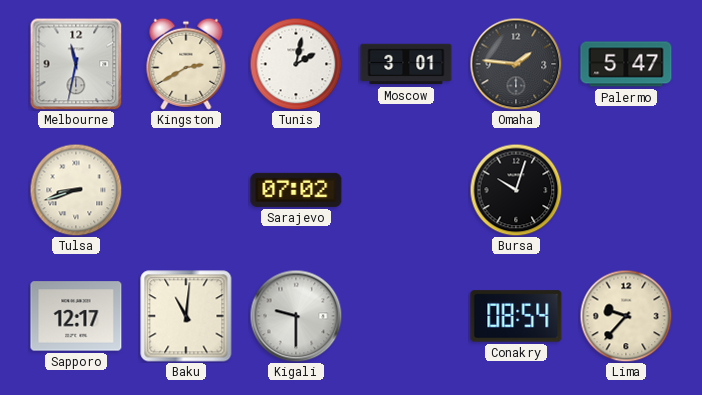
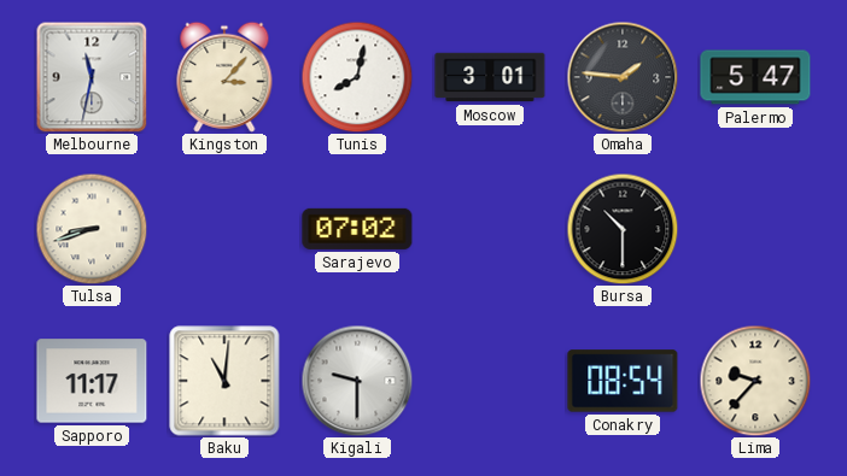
Kingston: 2:40 -> 3:07
Tunis: 2:02 -> 8:02
Bursa: 10:03 -> 10:30
Sapporo: 12:17 -> 11:17
